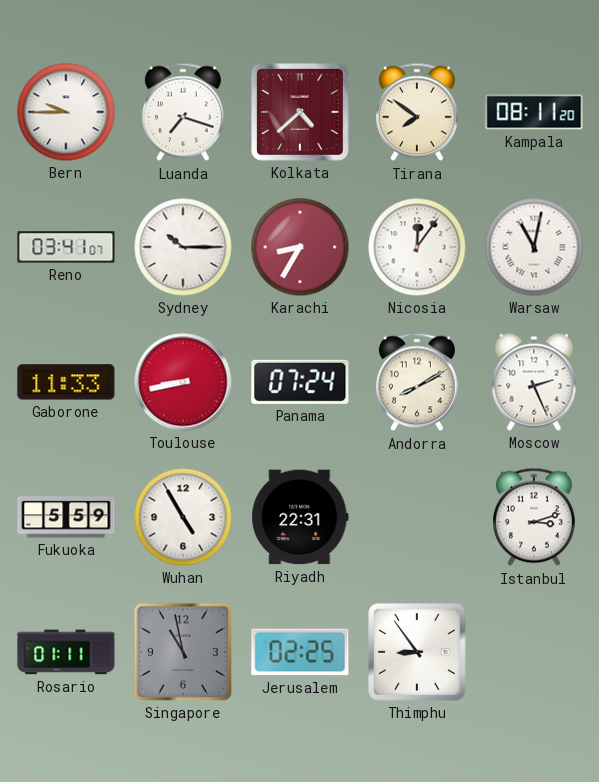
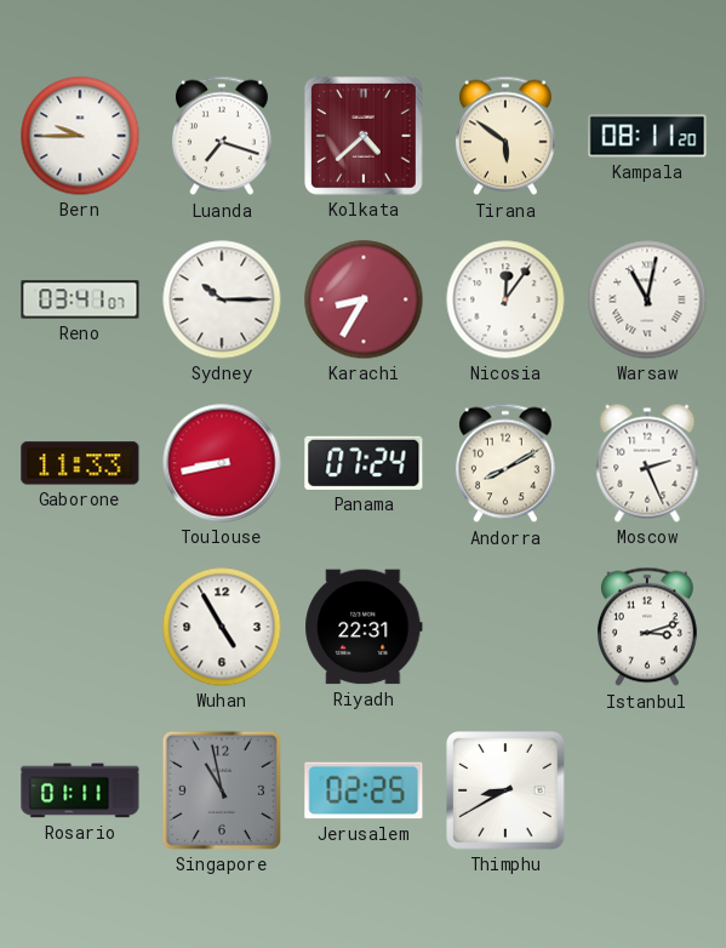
Tirana: 7:51 -> 5:51
Fukuoka: 5:59 -> none
Thimphu: 8:54 -> 8:40
